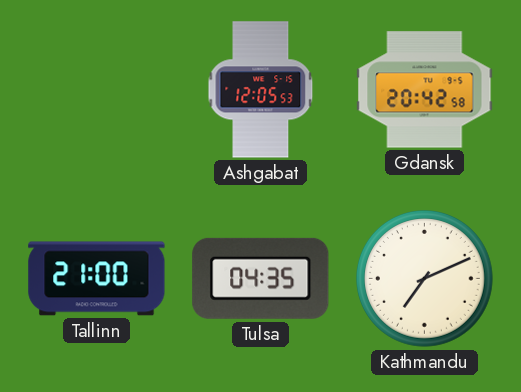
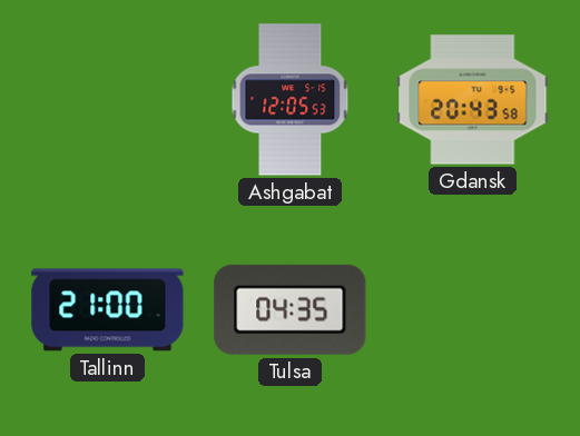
Gdansk: 20:42 -> 20:43
Kathmandu: 7:11 -> none
